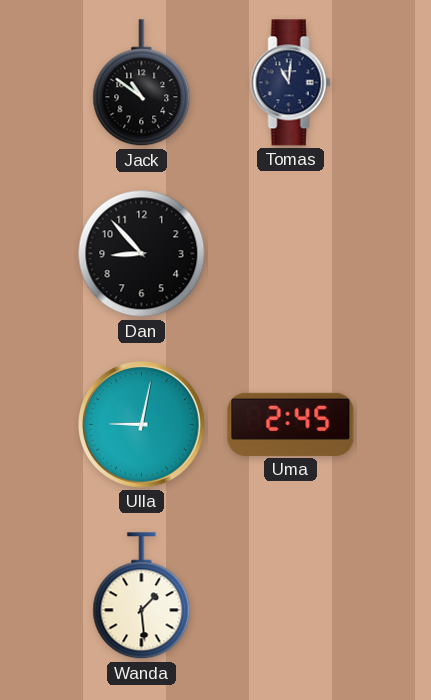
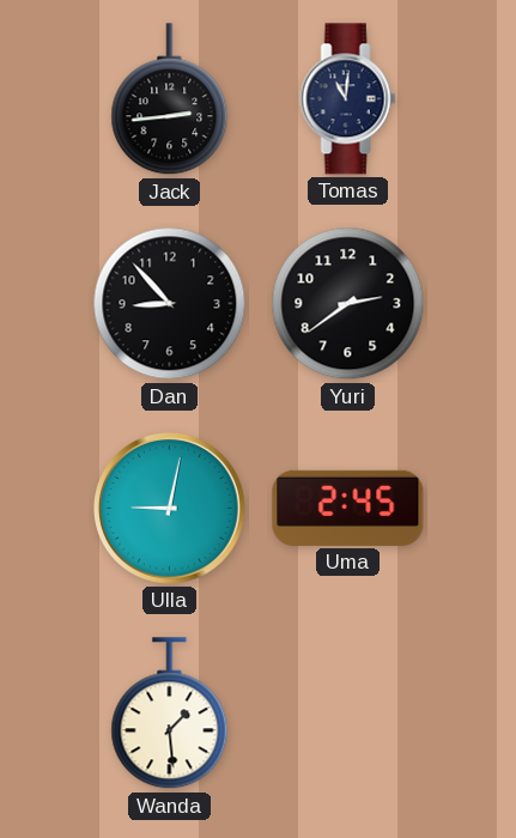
Jack: 10:51 -> 2:44
Yuri: none -> 2:39
